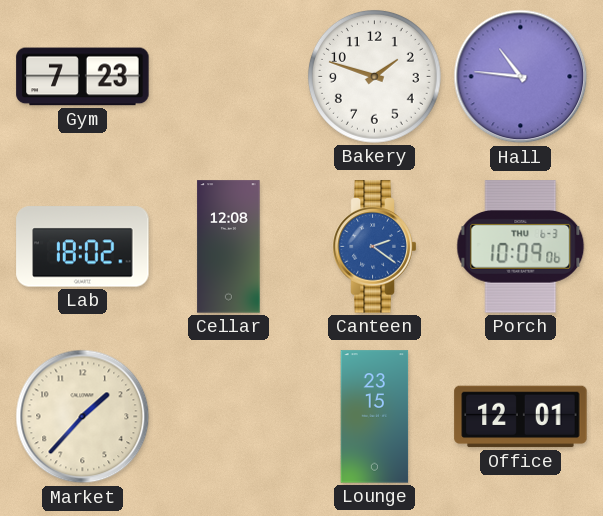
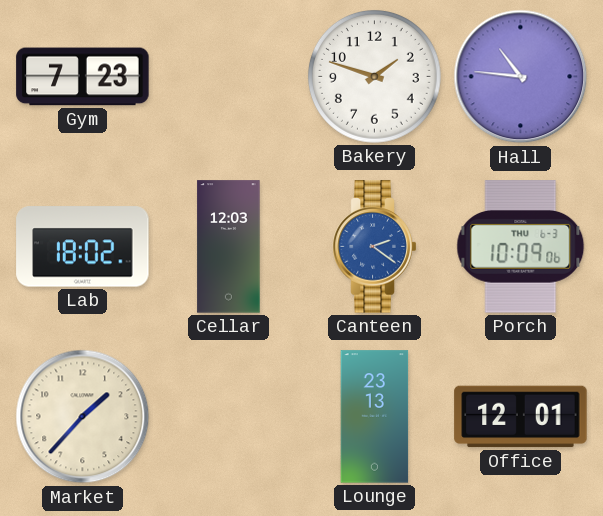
Cellar: 12:08 -> 12:03
Lounge: 23:15 -> 23:13
